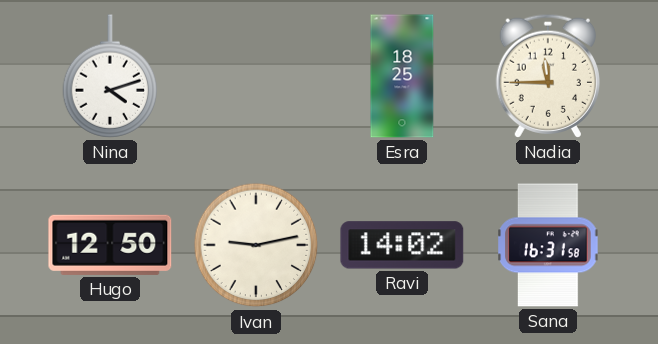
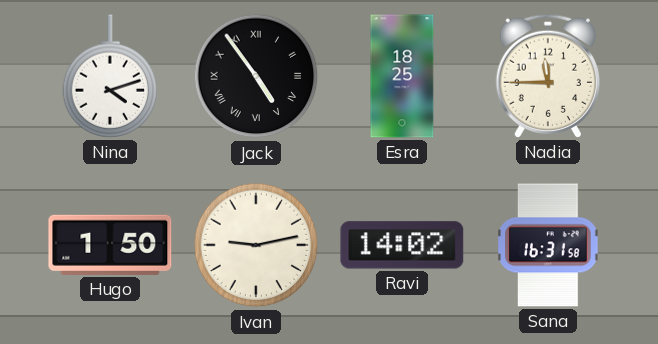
Jack: none -> 4:54
Hugo: 12:50 -> 1:50
